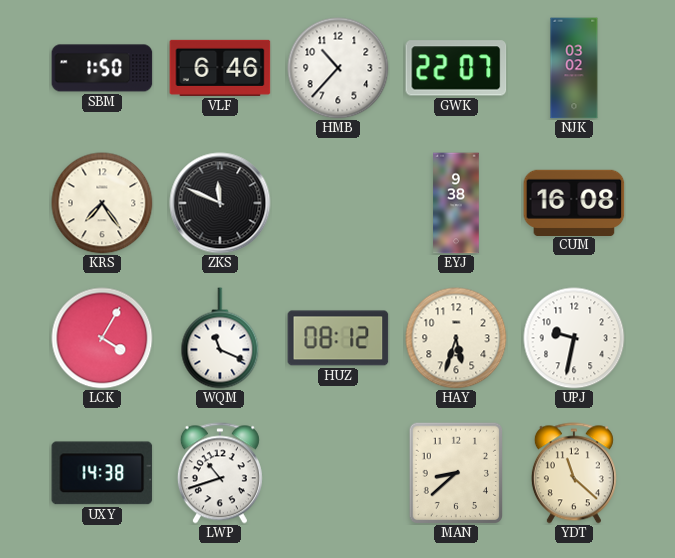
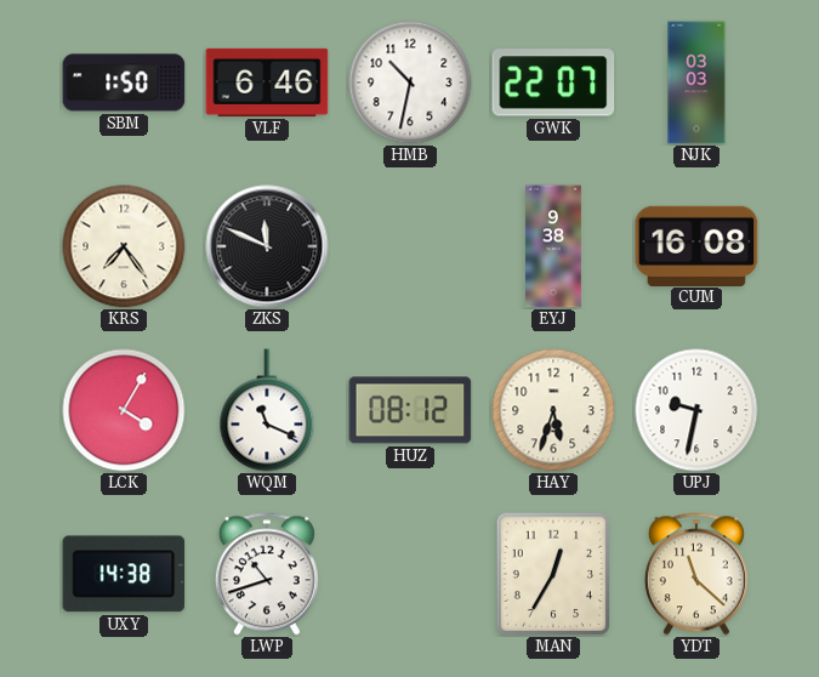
HMB: 10:37 -> 10:32
NJK: 03:02 -> 03:03
MAN: 8:38 -> 12:35
